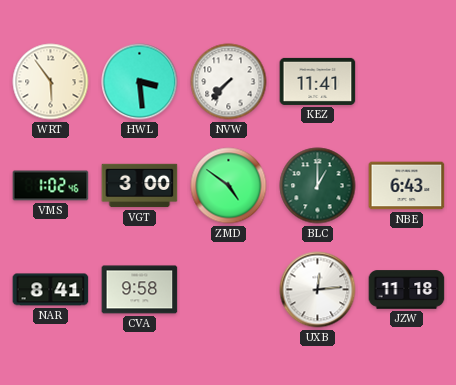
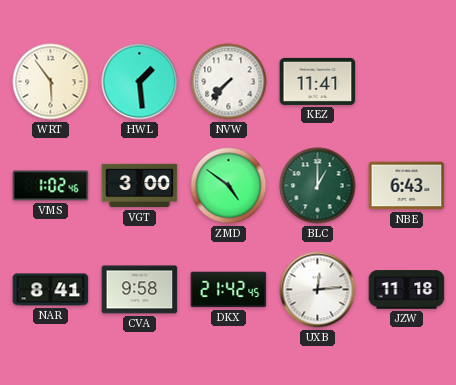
HWL: 3:29 -> 1:29
DKX: none -> 21:42
